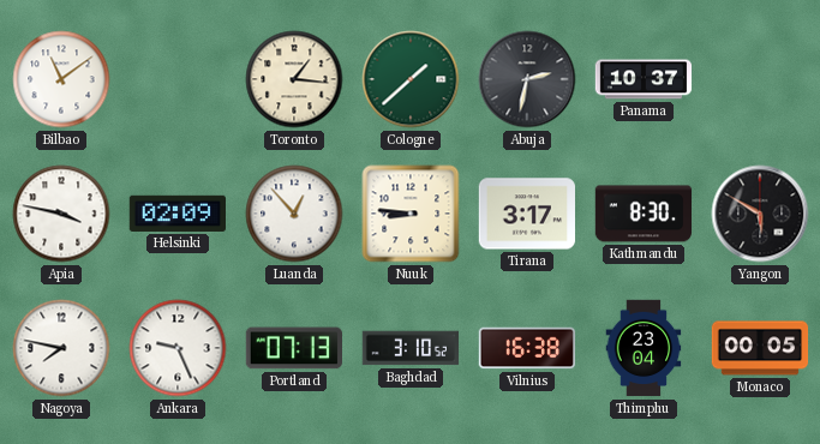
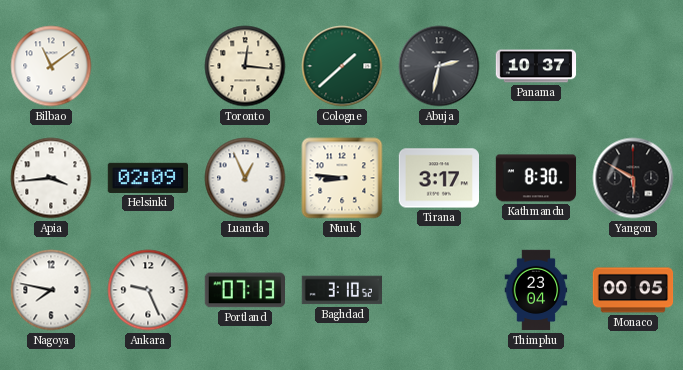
Toronto: 1:16 -> 12:16
Apia: 3:47 -> 3:44
Luanda: 12:53 -> 12:56
Vilnius: 16:38 -> none
